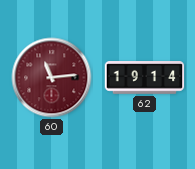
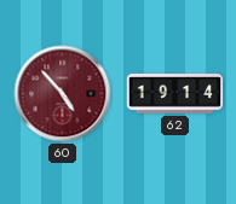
60: 11:14 -> 4:53
